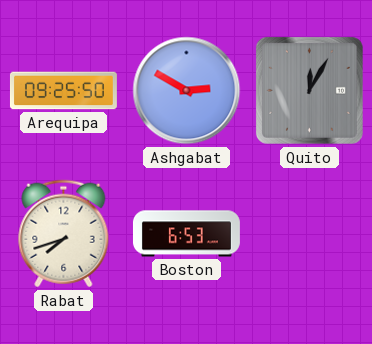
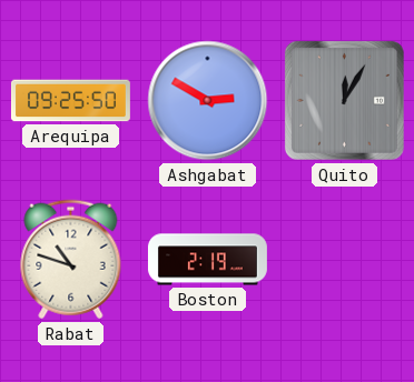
Rabat: 7:42 -> 10:48
Boston: 6:53 -> 2:19
